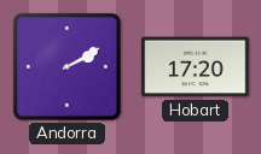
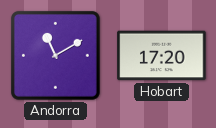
Andorra: 2:10 -> 11:10
